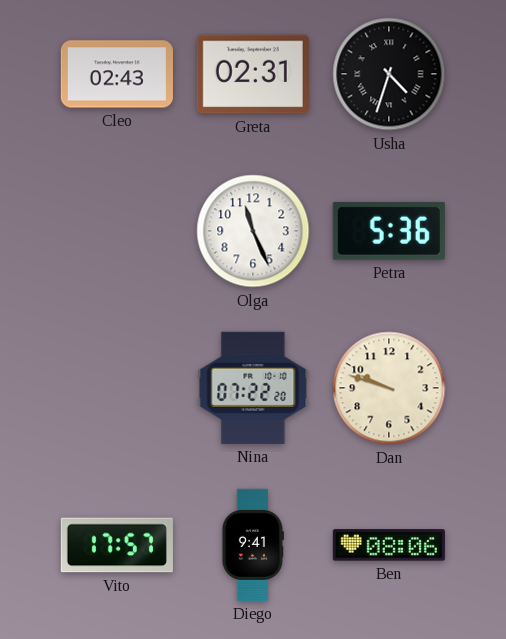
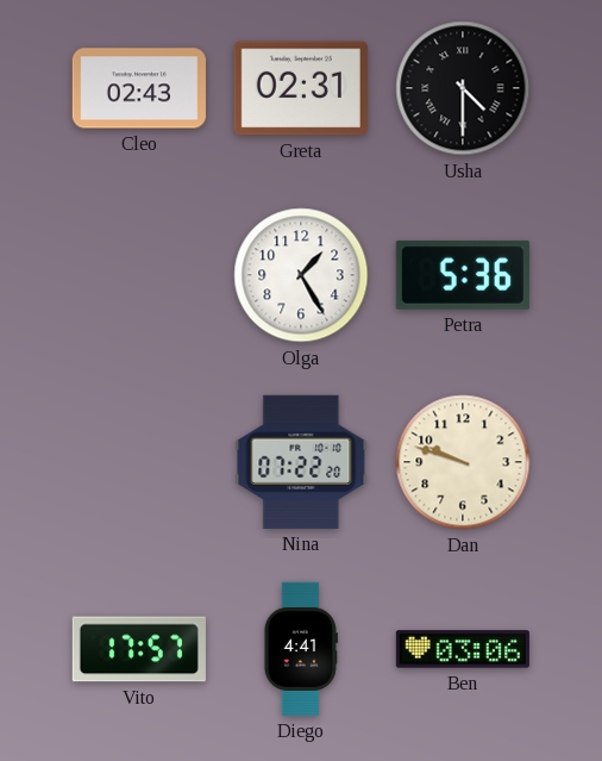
Usha: 4:33 -> 4:30
Olga: 11:26 -> 1:25
Diego: 9:41 -> 4:41
Ben: 08:06 -> 03:06
